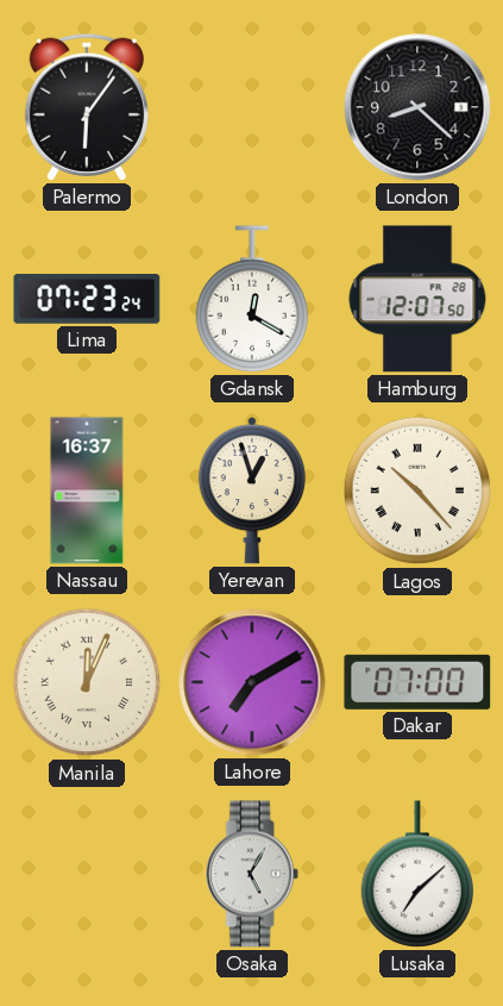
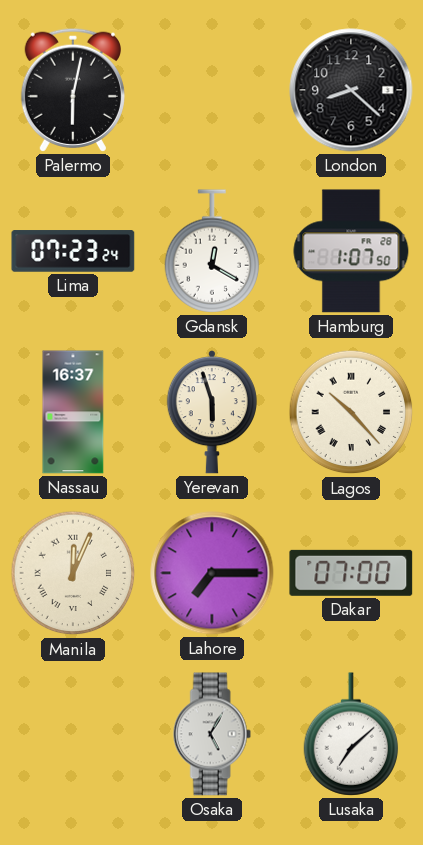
Palermo: 6:06 -> 6:02
Hamburg: 12:07 -> 1:07
Yerevan: 12:57 -> 5:57
Lahore: 7:10 -> 7:15
